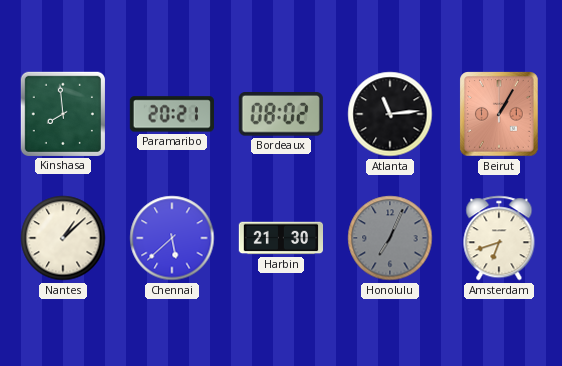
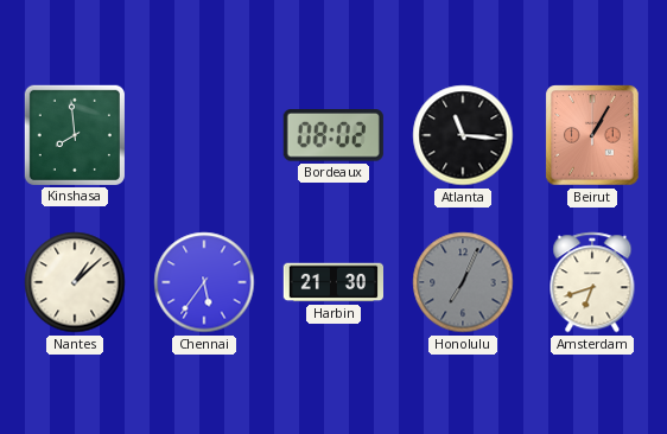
Paramaribo: 20:21 -> none
Atlanta: 11:14 -> 11:16
Chennai: 5:38 -> 5:36
